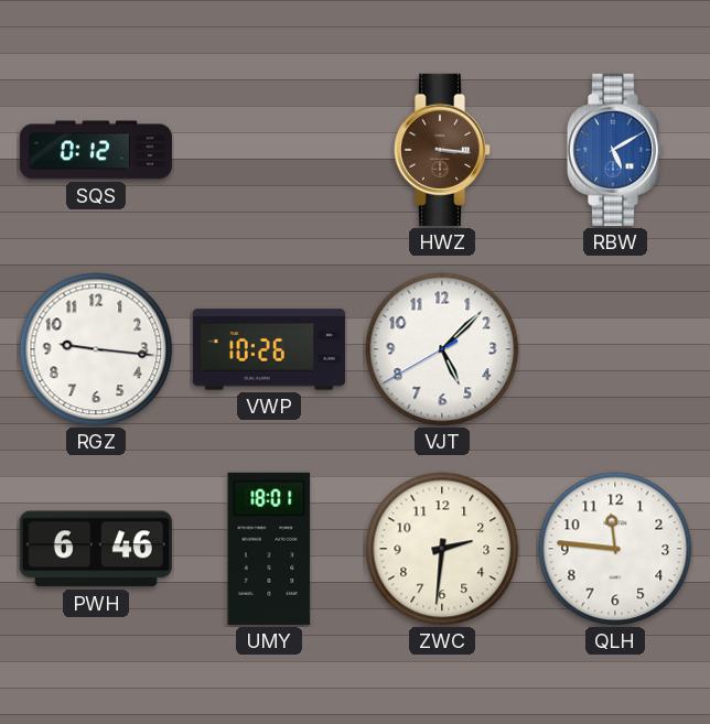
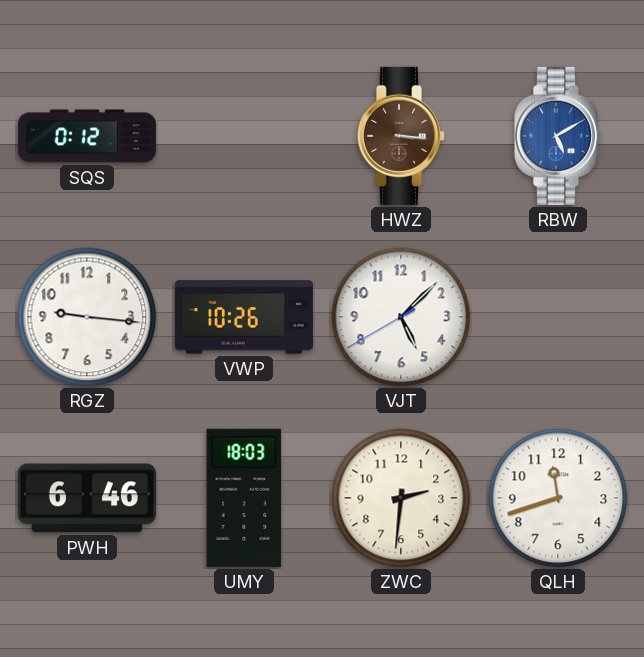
UMY: 18:01 -> 18:03
QLH: 11:46 -> 11:42
